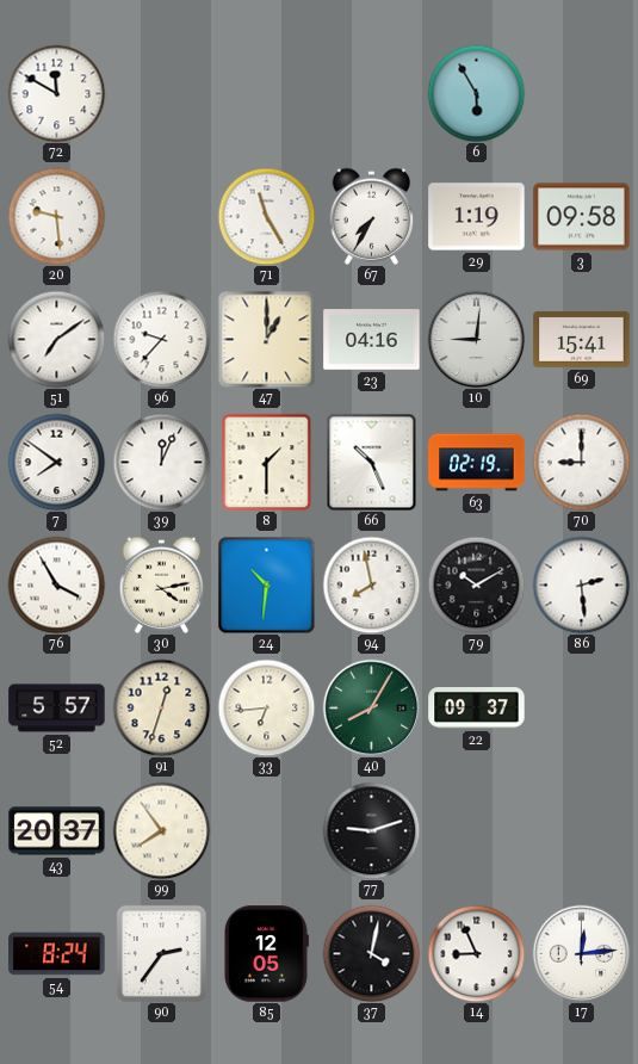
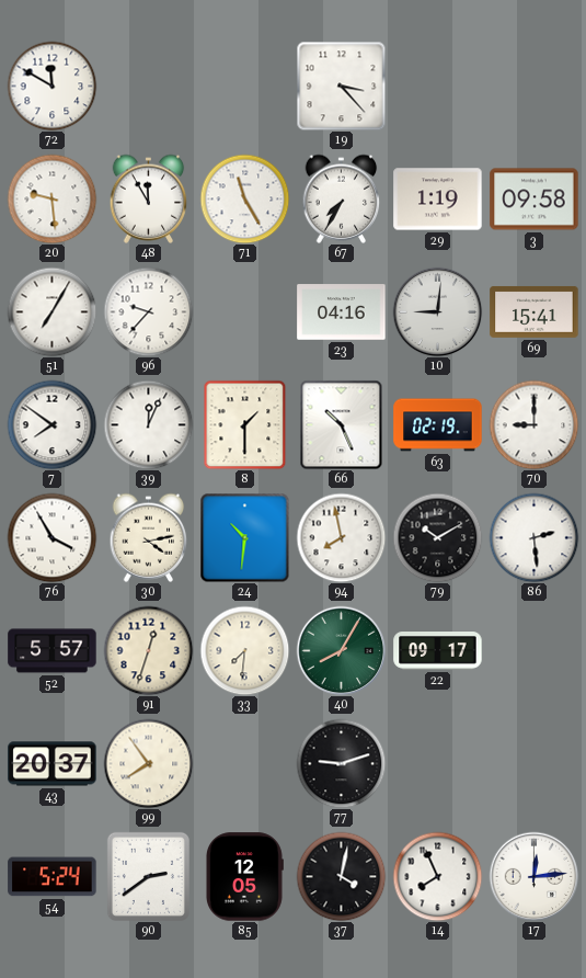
19: none -> 3:23
6: 5:55 -> none
48: none -> 11:55
51: 7:09 -> 7:05
47: 1:00 -> none
33: 6:44 -> 7:31
22: 09:37 -> 09:17
54: 8:24 -> 5:24
90: 2:36 -> 2:39
14: 8:56 -> 7:56
